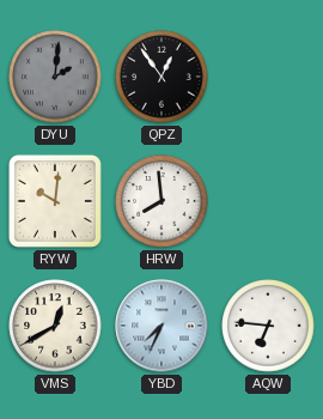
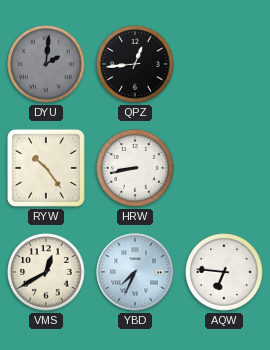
QPZ: 12:54 -> 12:44
RYW: 10:01 -> 10:24
HRW: 7:59 -> 8:43
